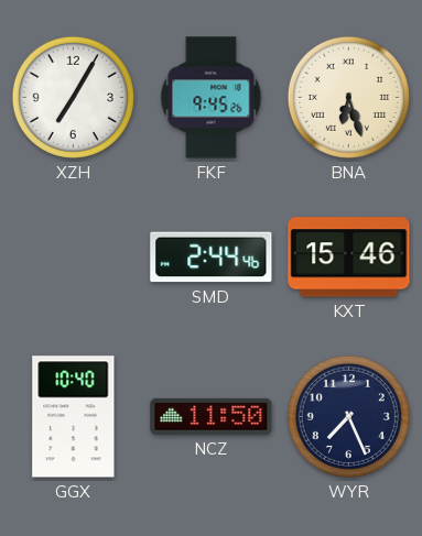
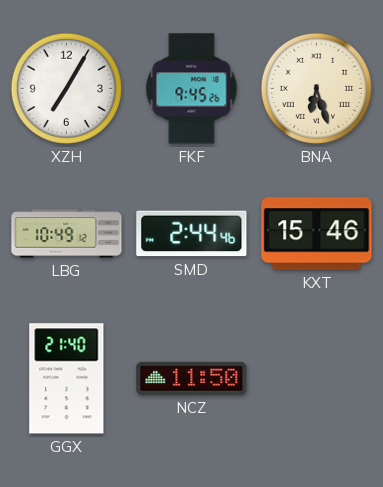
LBG: none -> 10:49
GGX: 10:40 -> 21:40
WYR: 7:26 -> none
